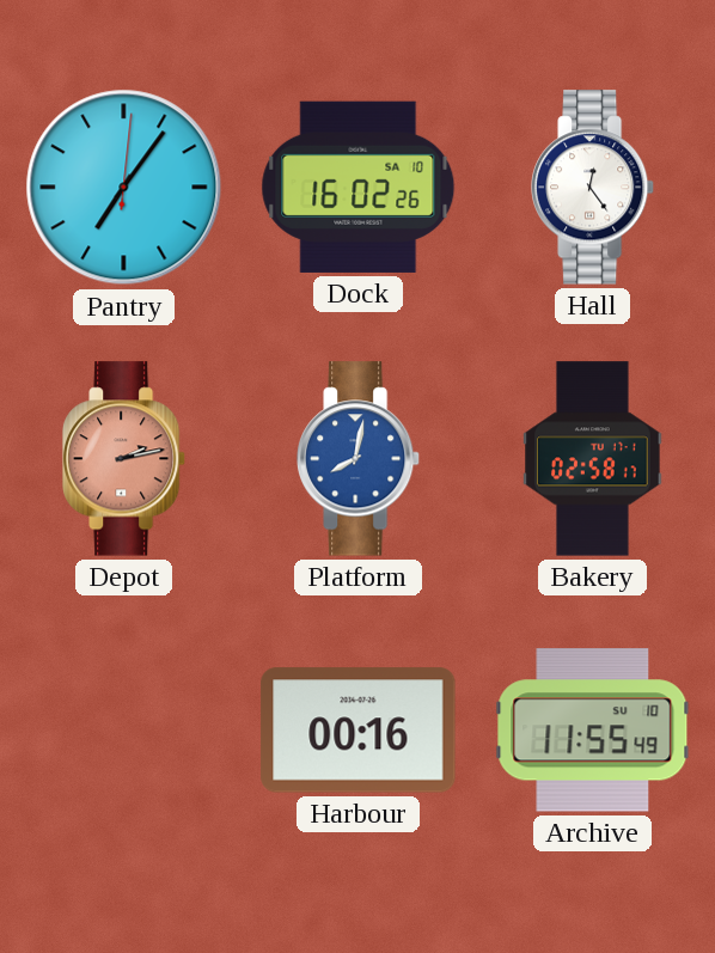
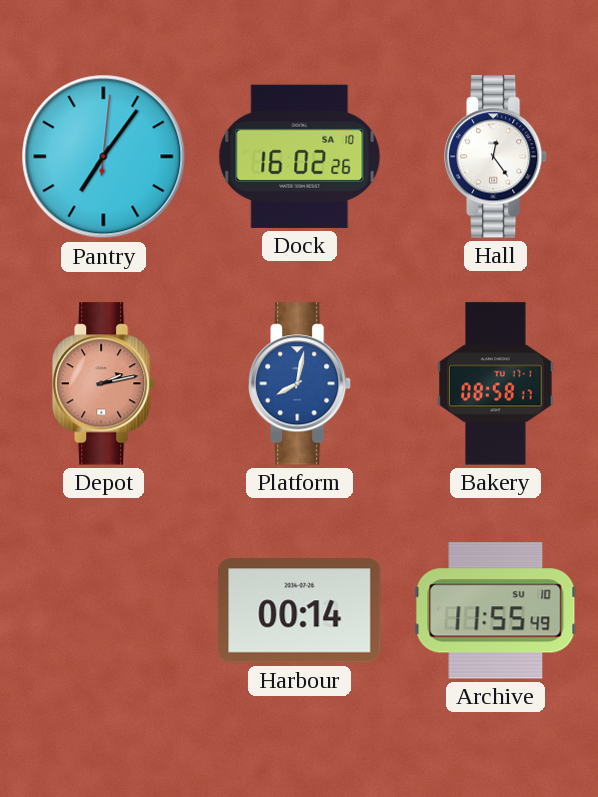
Bakery: 02:58 -> 08:58
Harbour: 00:16 -> 00:14
